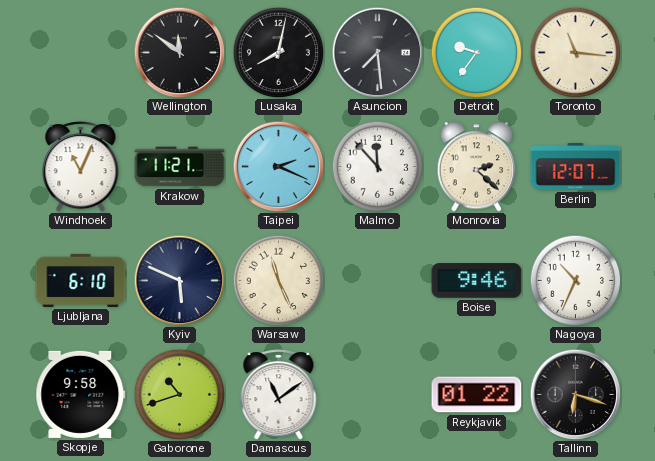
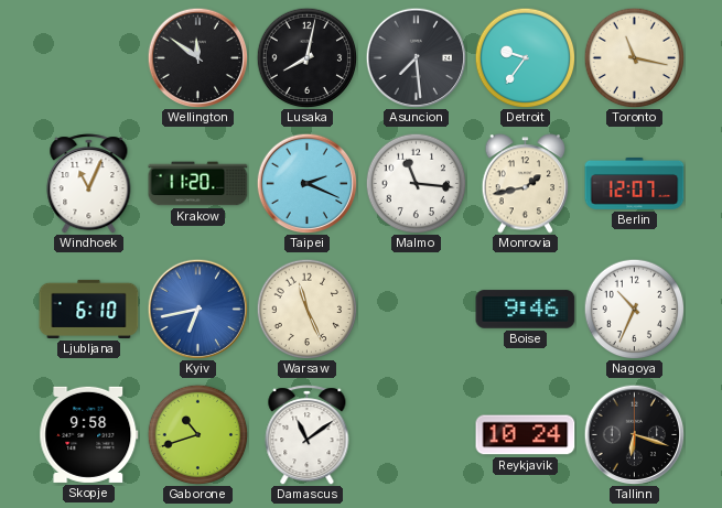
Toronto: 11:16 -> 11:17
Krakow: 11:21 -> 11:20
Malmo: 11:53 -> 11:16
Monrovia: 2:22 -> 1:43
Kyiv: 5:49 -> 6:43
Kyiv dial: navy -> blue
Reykjavik: 01:22 -> 10:24
